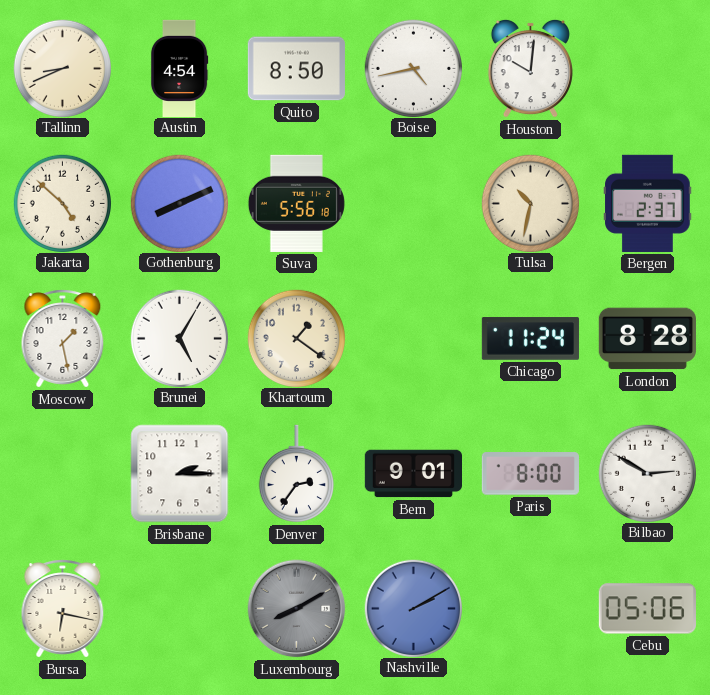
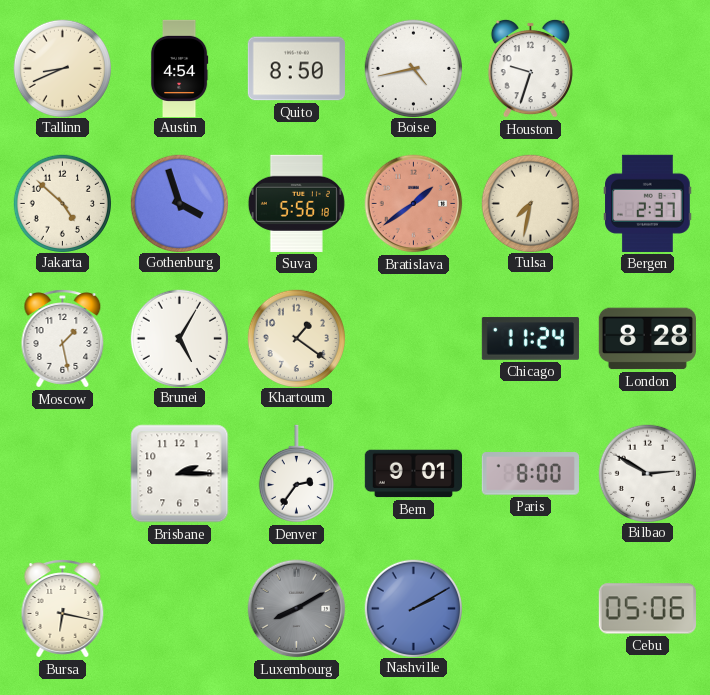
Houston: 10:01 -> 9:33
Gothenburg: 8:11 -> 3:57
Bratislava: none -> 1:39
Tulsa: 10:32 -> 7:32
